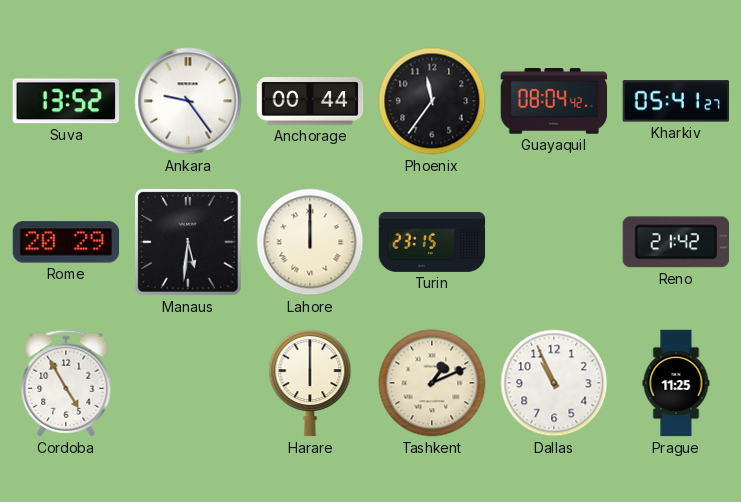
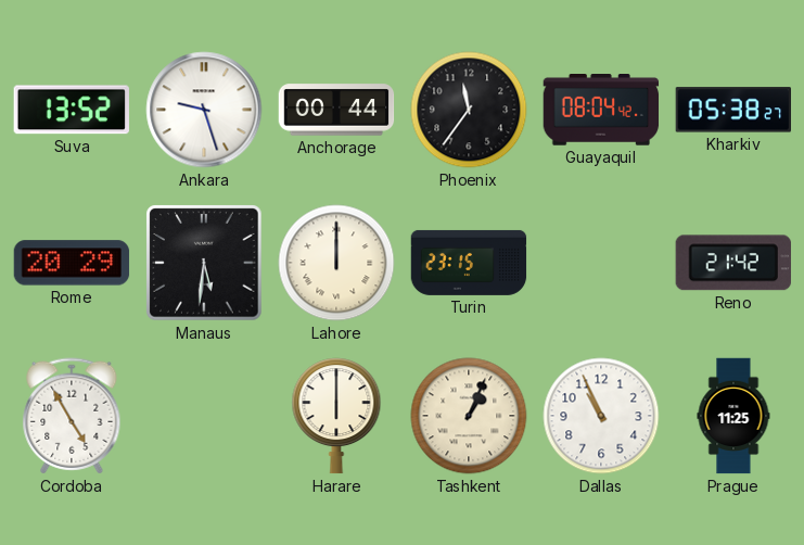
Ankara: 9:24 -> 9:27
Kharkiv: 05:41 -> 05:38
Tashkent: 1:11 -> 1:04
